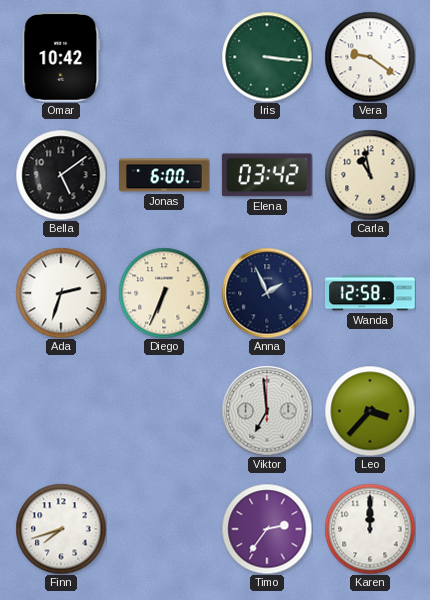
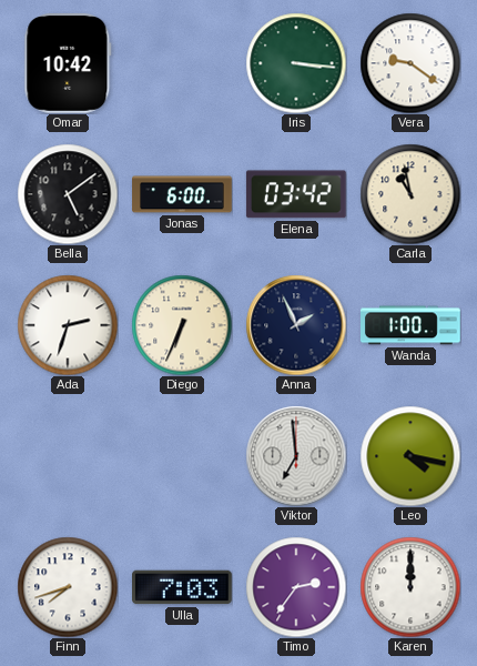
Wanda: 12:58 -> 1:00
Leo: 3:37 -> 4:17
Ulla: none -> 7:03
